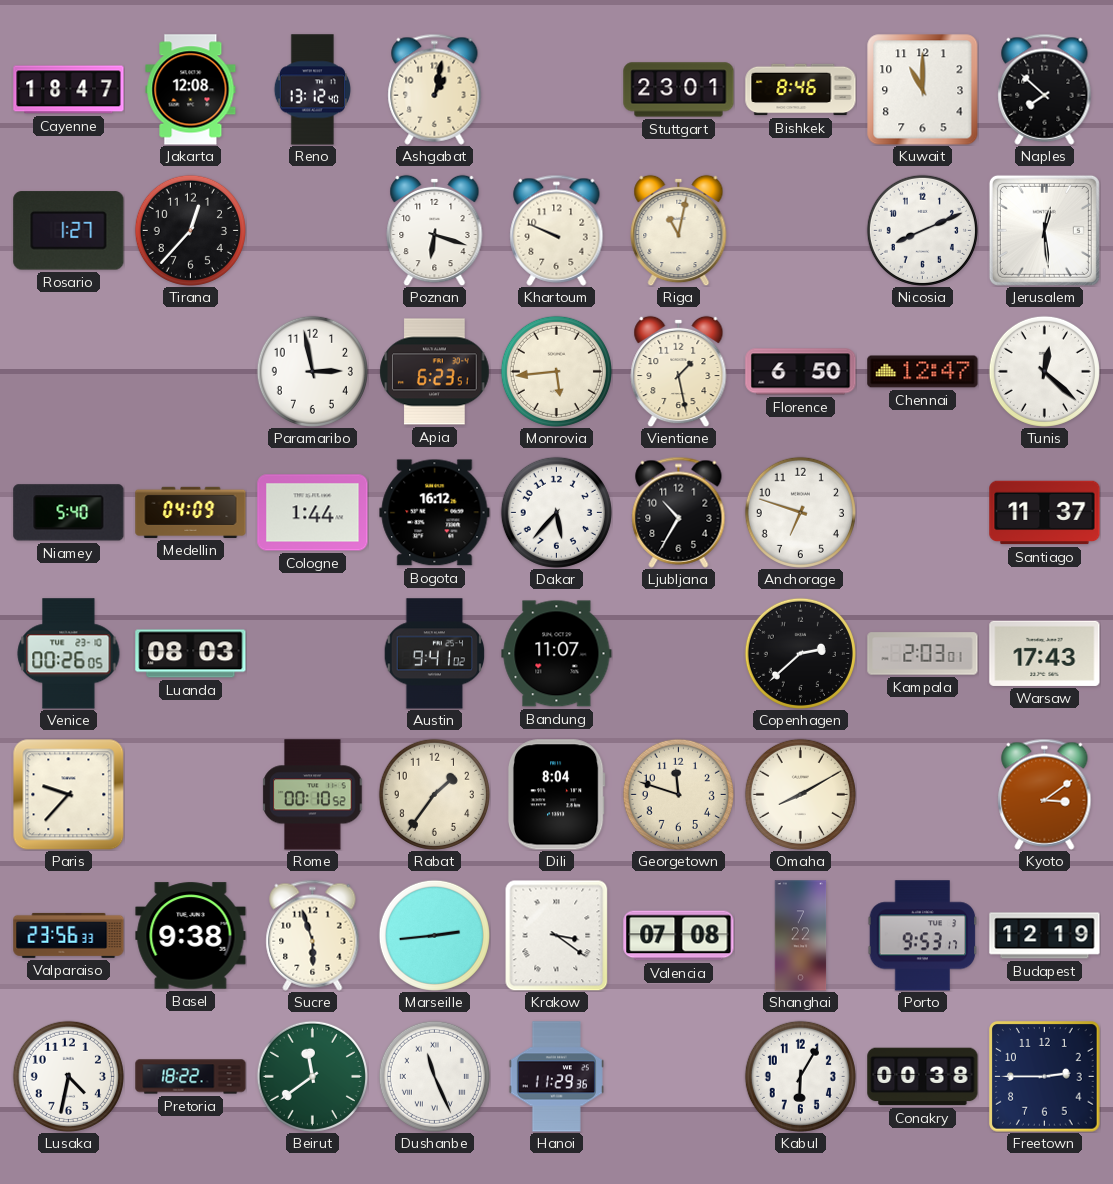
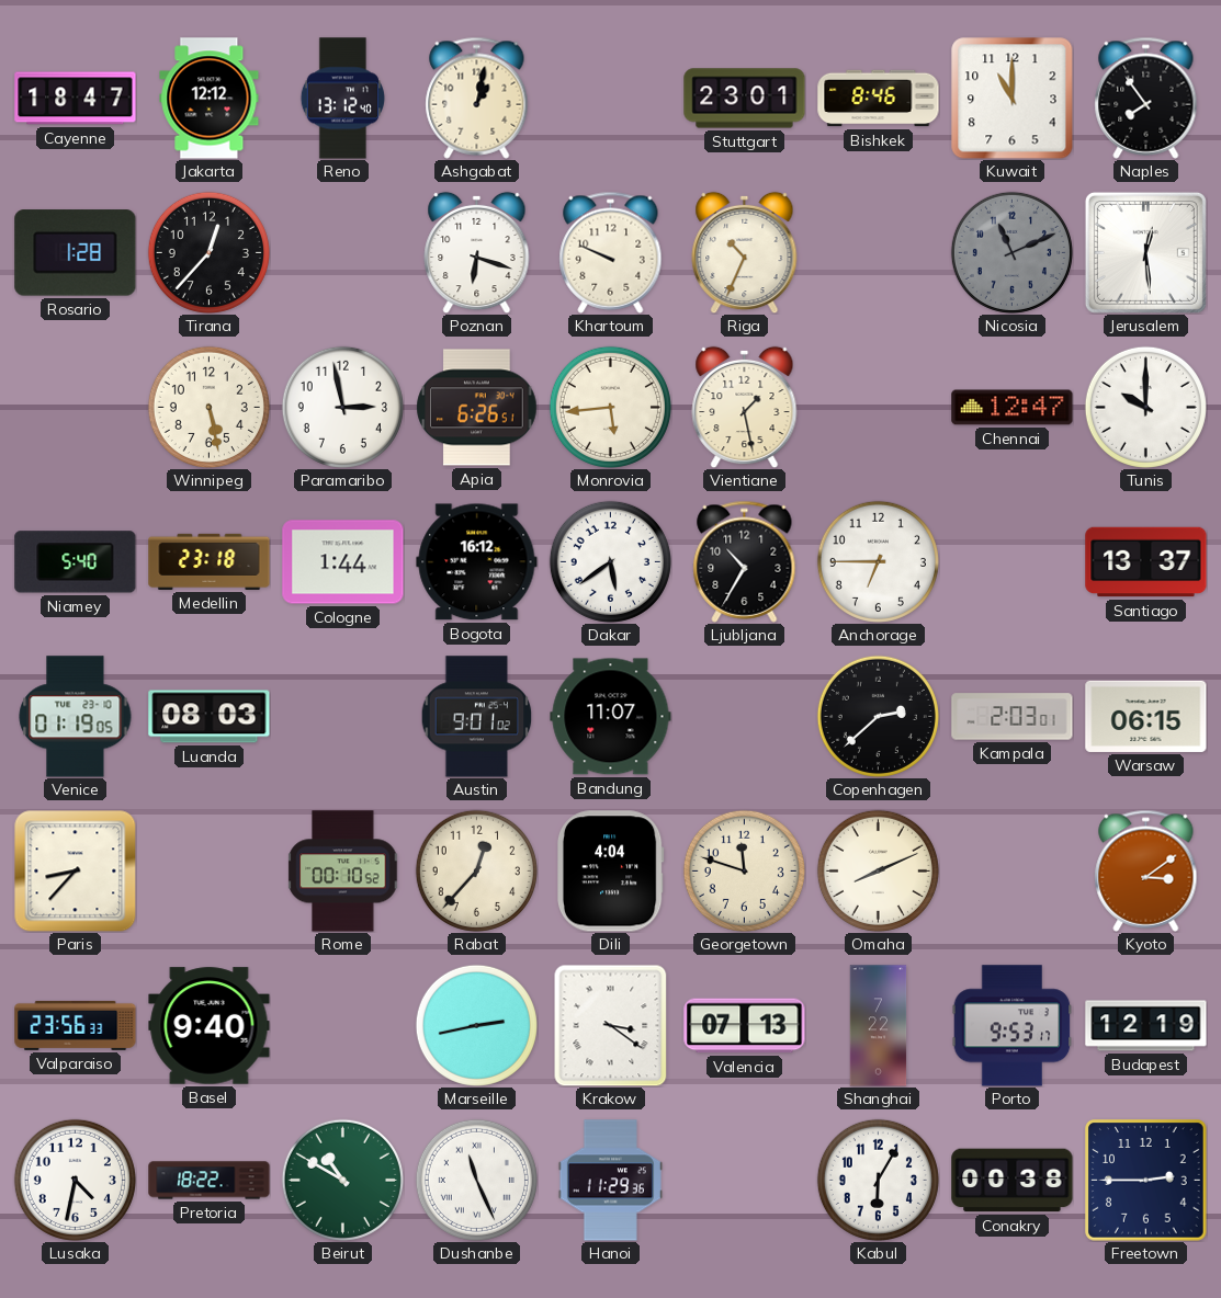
Jakarta: 12:08 -> 12:12
Naples: 7:52 -> 7:54
Rosario: 1:27 -> 1:28
Riga: 11:02 -> 10:34
Nicosia: 8:11 -> 11:11
Nicosia dial: white -> grey
Winnipeg: none -> 5:28
Apia: 6:23 -> 6:26
Florence: 6:50 -> none
Tunis: 12:22 -> 10:00
Medellin: 04:09 -> 23:18
Dakar: 5:37 -> 5:39
Anchorage: 6:48 -> 6:45
Santiago: 11:37 -> 13:37
Venice: 00:26 -> 01:19
Austin: 9:41 -> 9:01
Warsaw: 17:43 -> 06:15
Paris: 9:37 -> 8:37
Rabat: 1:36 -> 12:37
Dili: 8:04 -> 4:04
Omaha: 8:10 -> 8:11
Basel: 9:38 -> 9:40
Sucre: 5:57 -> none
Marseille: 2:44 -> 2:43
Valencia: 07:08 -> 07:13
Beirut: 11:39 -> 10:50
